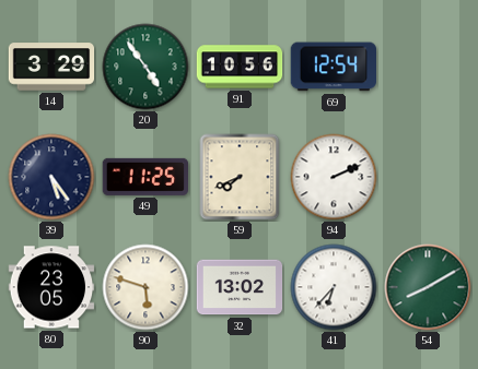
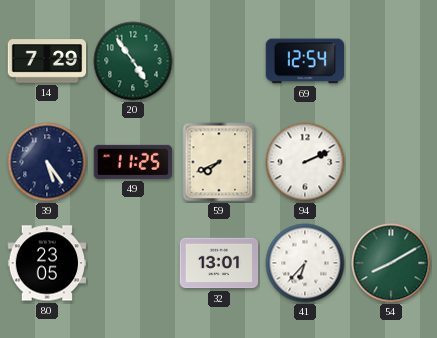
14: 3:29 -> 7:29
91: 10:56 -> none
90: 5:48 -> none
32: 13:02 -> 13:01
